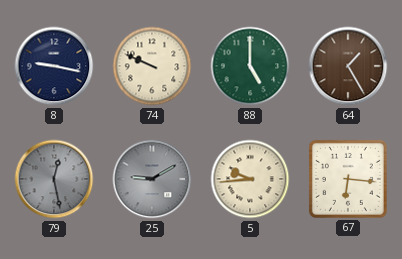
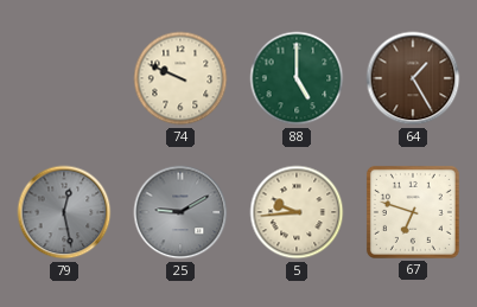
8: 9:17 -> none
67: 6:16 -> 6:48
